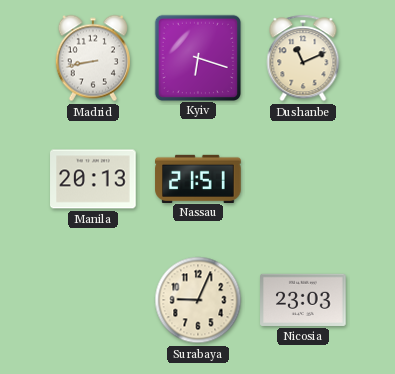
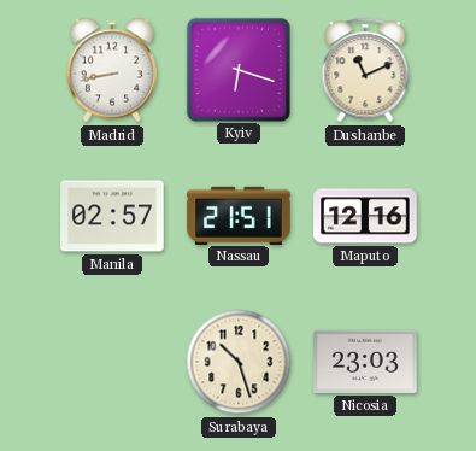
Manila: 20:13 -> 02:57
Maputo: none -> 12:16
Surabaya: 9:04 -> 10:27
